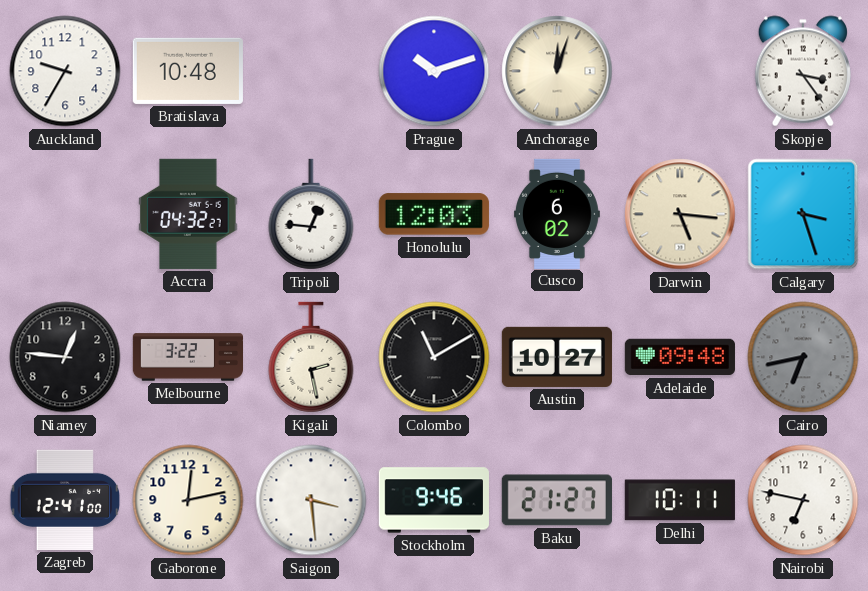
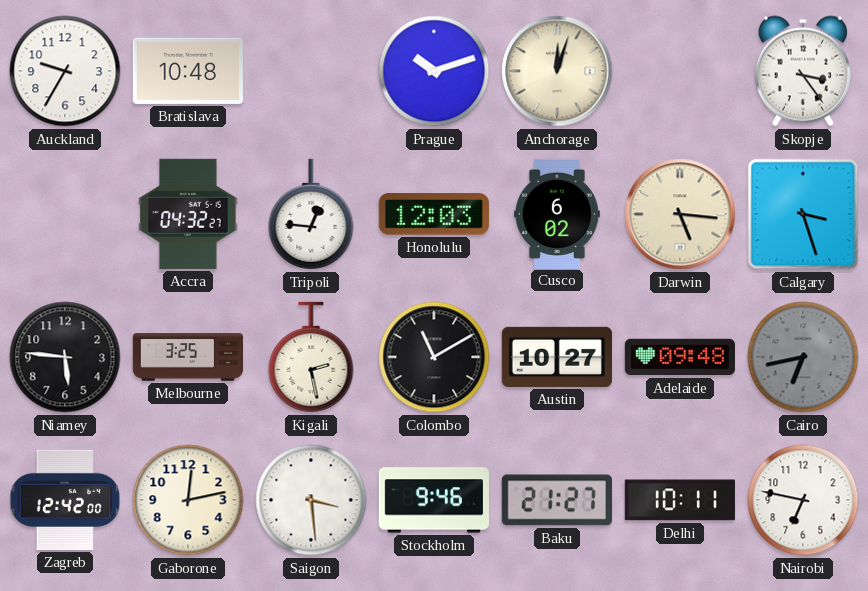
Niamey: 12:46 -> 5:46
Melbourne: 3:22 -> 3:25
Zagreb: 12:41 -> 12:42
